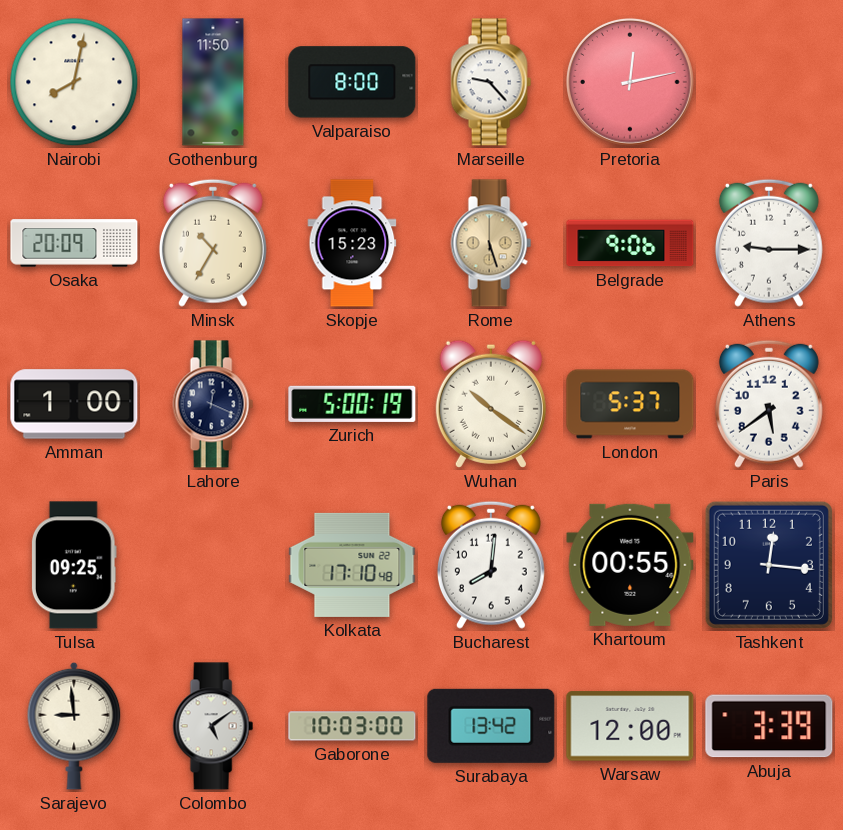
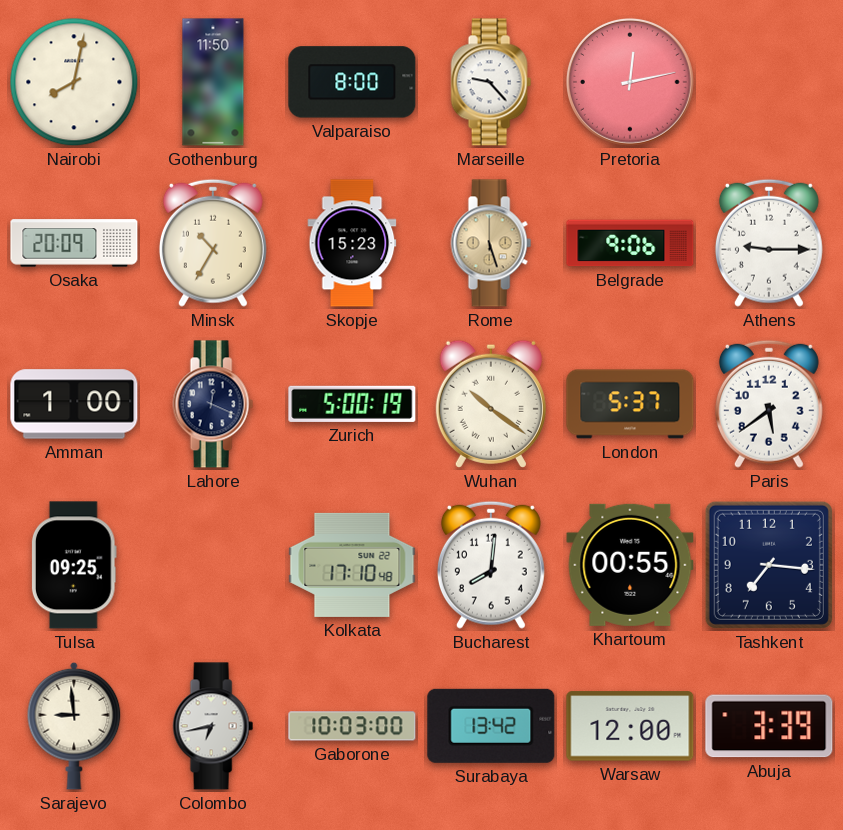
Tashkent: 12:16 -> 7:16
Colombo: 5:09 -> 6:43
